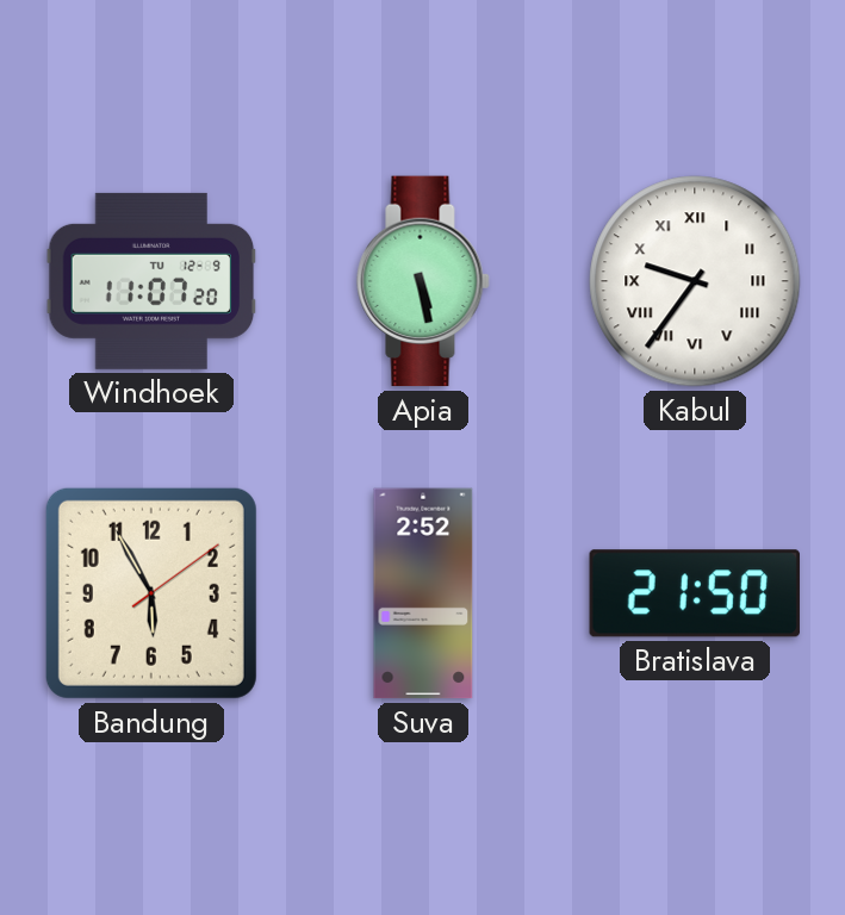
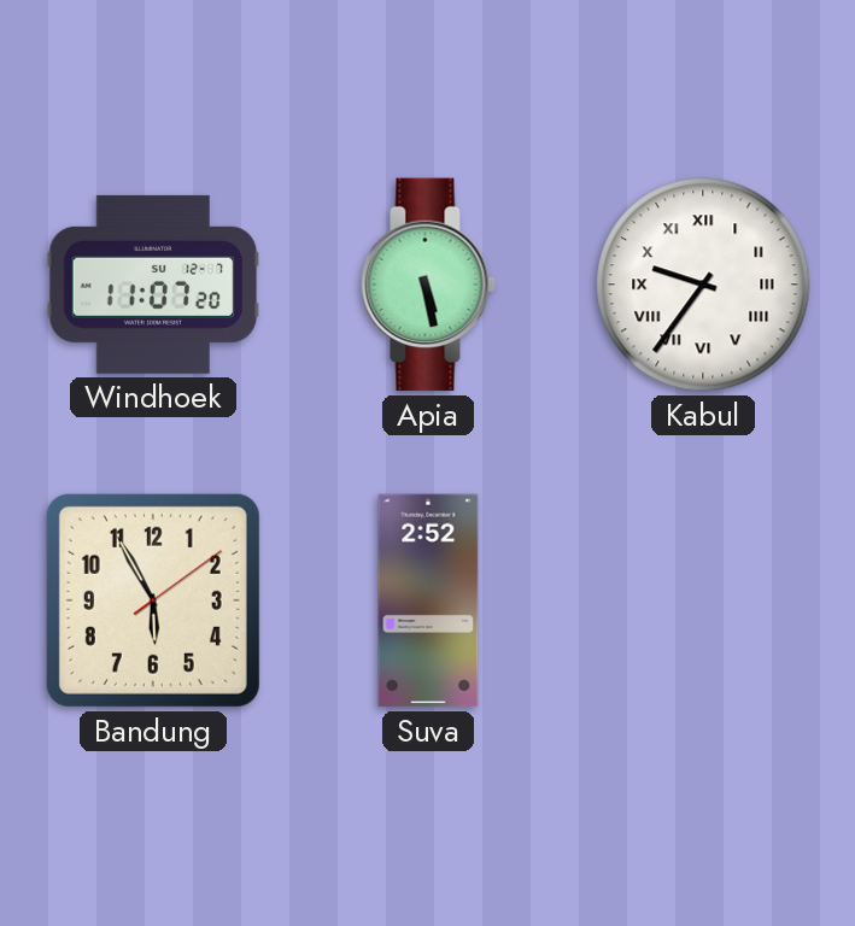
Windhoek date: TU 12-9 -> SU 12-7
Bratislava: 21:50 -> none
